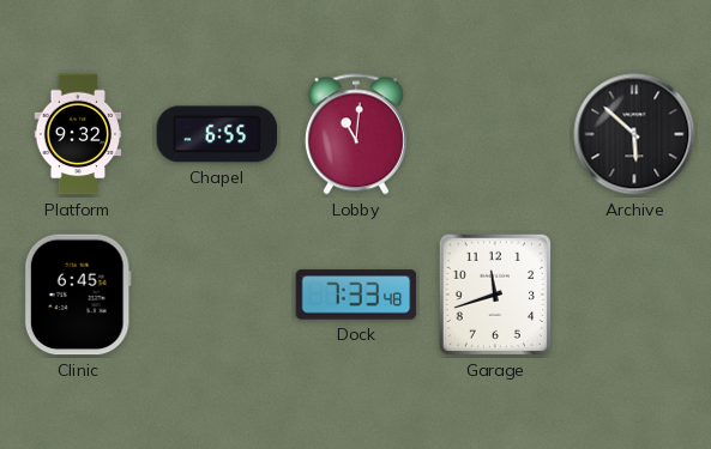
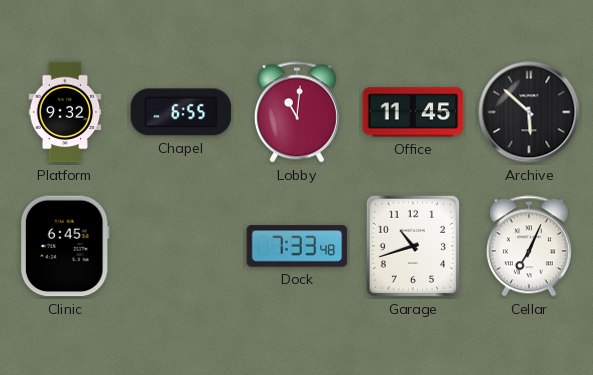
Office: none -> 11:45
Garage: 11:42 -> 10:42
Cellar: none -> 7:04
